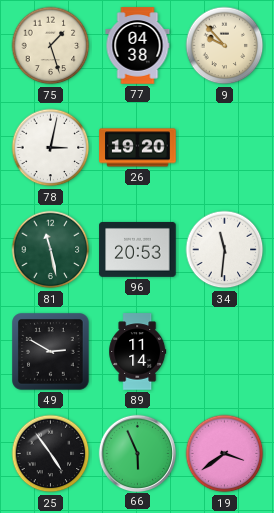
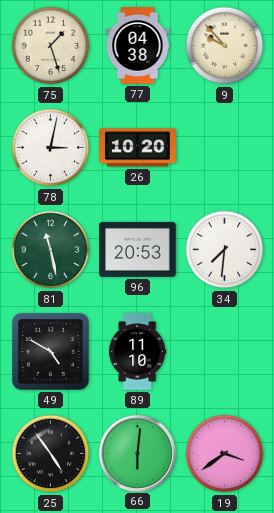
26: 19:20 -> 10:20
34: 11:31 -> 7:31
49: 2:50 -> 4:50
89: 11:14 -> 11:10
66: 5:56 -> 6:01
